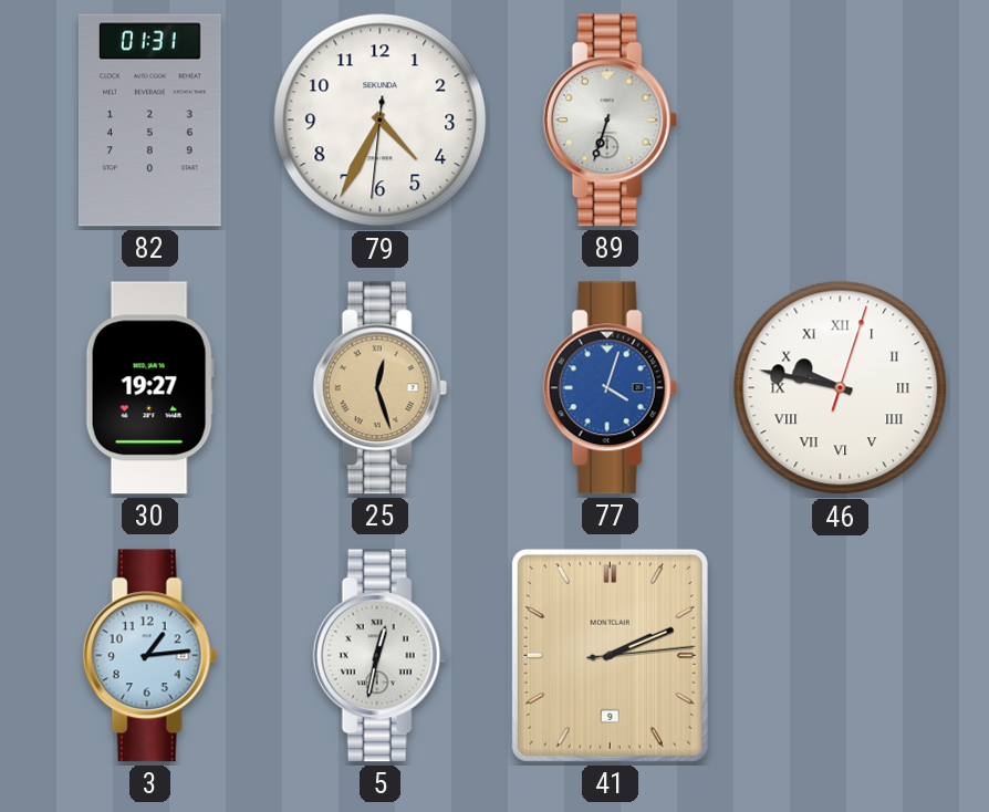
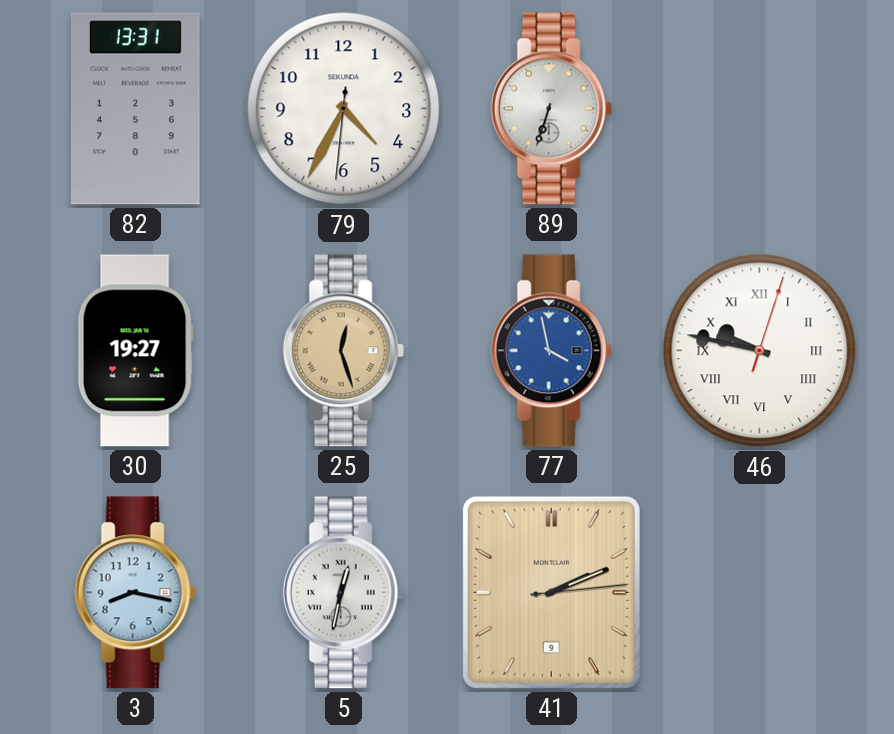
82: 01:31 -> 13:31
77: 4:03 -> 3:58
3: 1:14 -> 8:17
